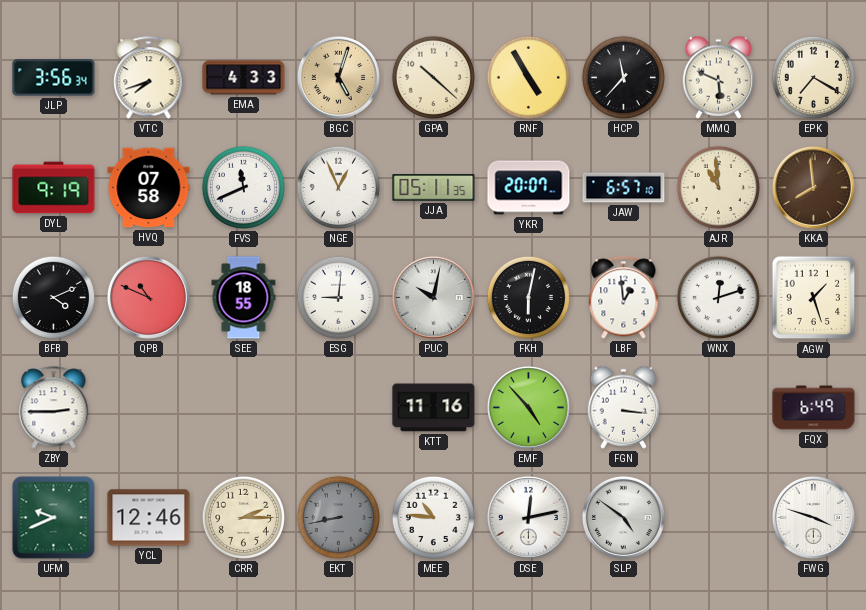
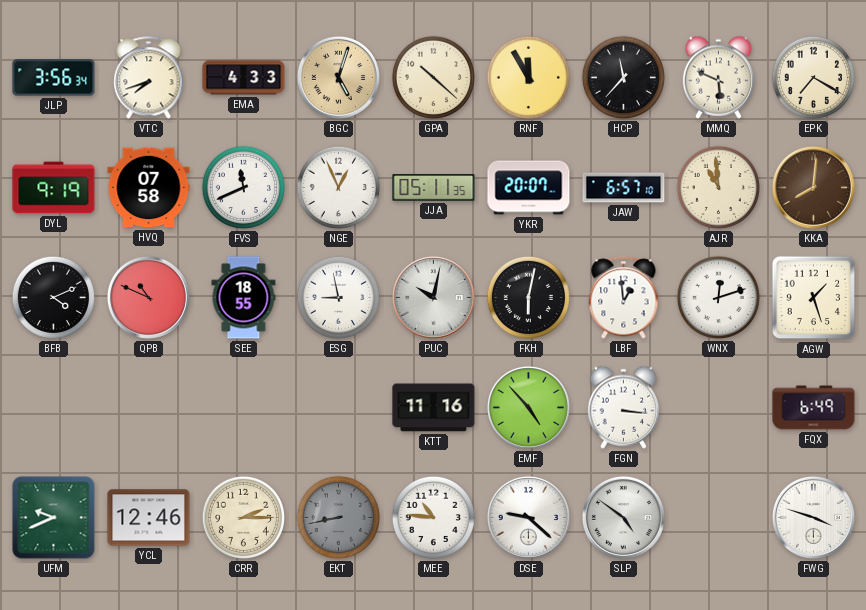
RNF: 4:55 -> 11:55
KKA: 7:59 -> 8:01
ESG: 9:01 -> 8:58
ZBY: 2:45 -> none
DSE: 12:13 -> 9:22
